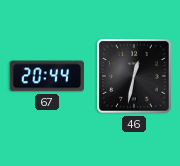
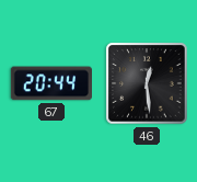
46: 12:32 -> 12:29
